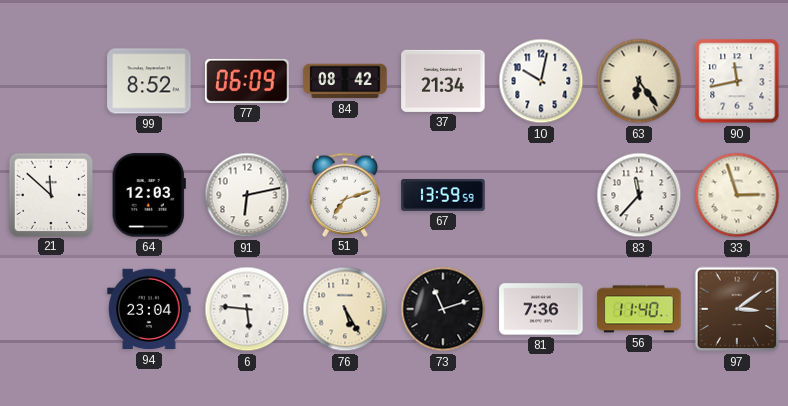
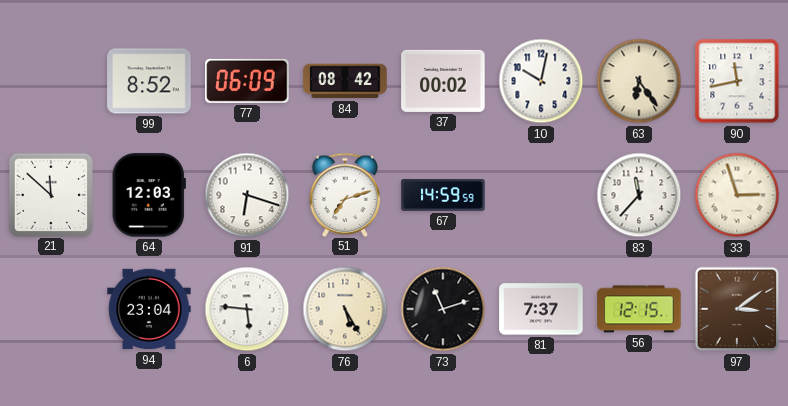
37: 21:34 -> 00:02
91: 6:13 -> 6:18
67: 13:59 -> 14:59
81: 7:36 -> 7:37
56: 11:40 -> 12:15
